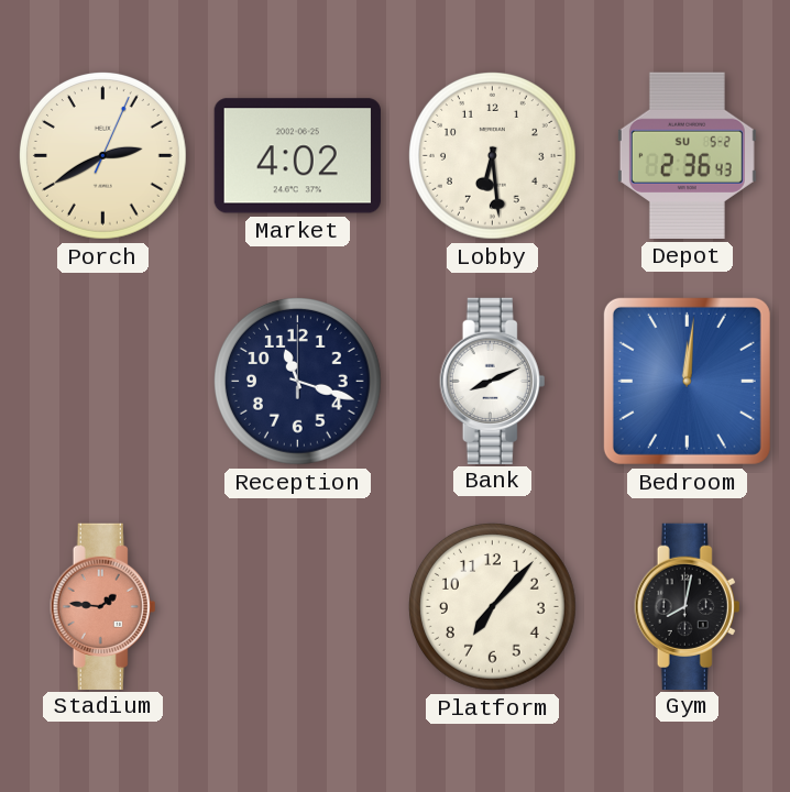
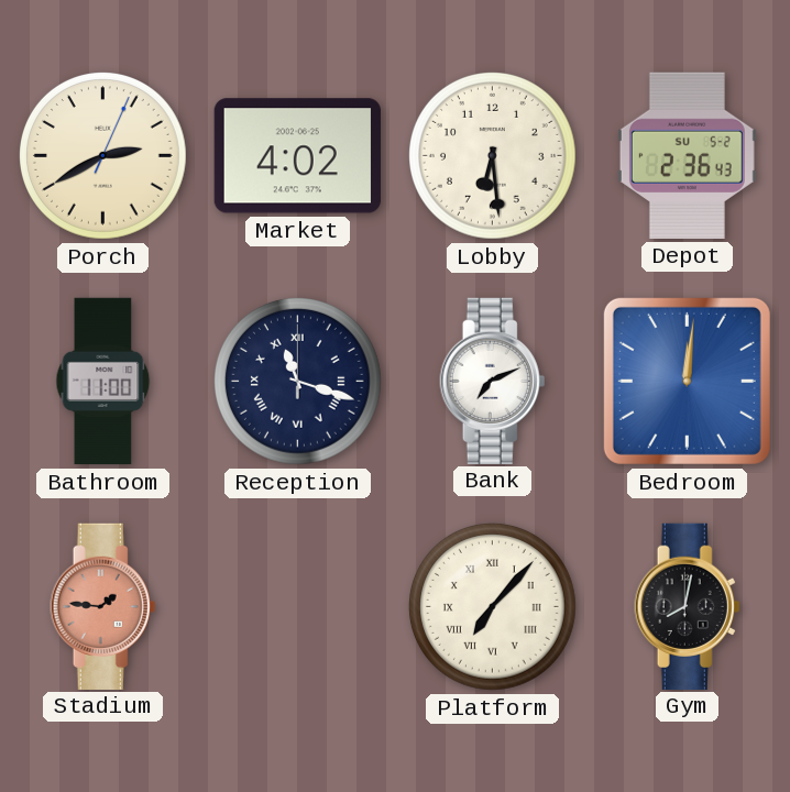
Bathroom: none -> 11:00
Reception numerals: Arabic -> Roman
Bank: 8:11 -> 7:11
Platform numerals: Arabic -> Roman
